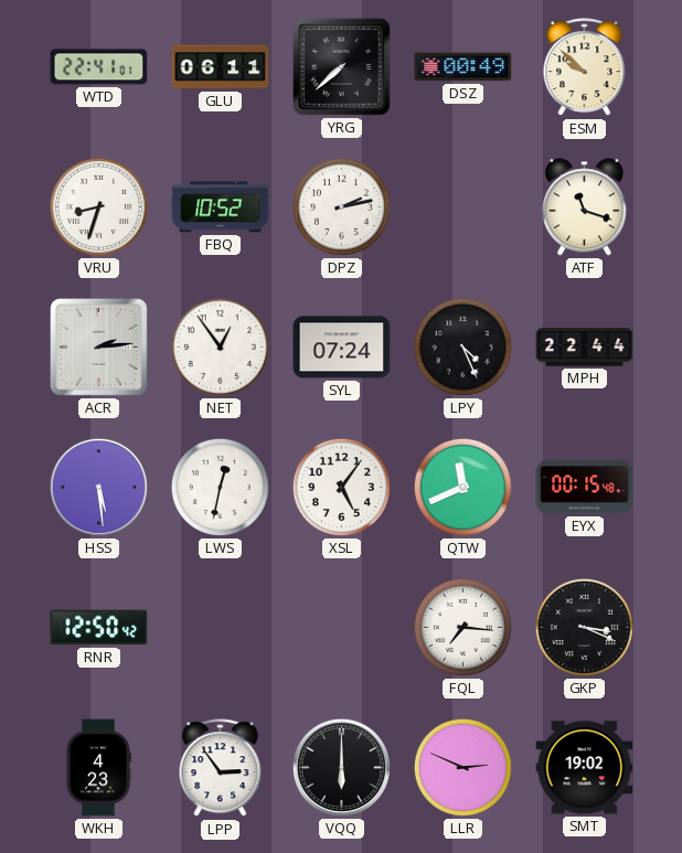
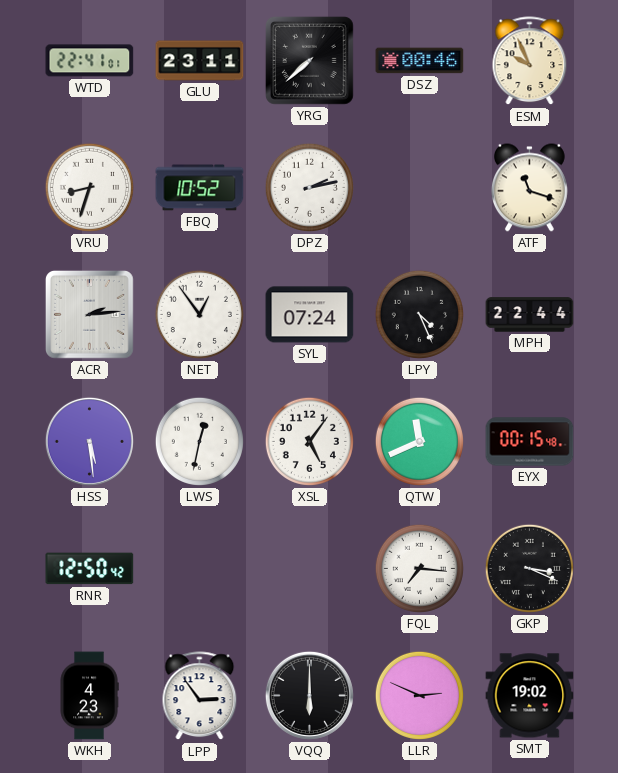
GLU: 06:11 -> 23:11
DSZ: 00:49 -> 00:46
ESM: 9:52 -> 9:56
